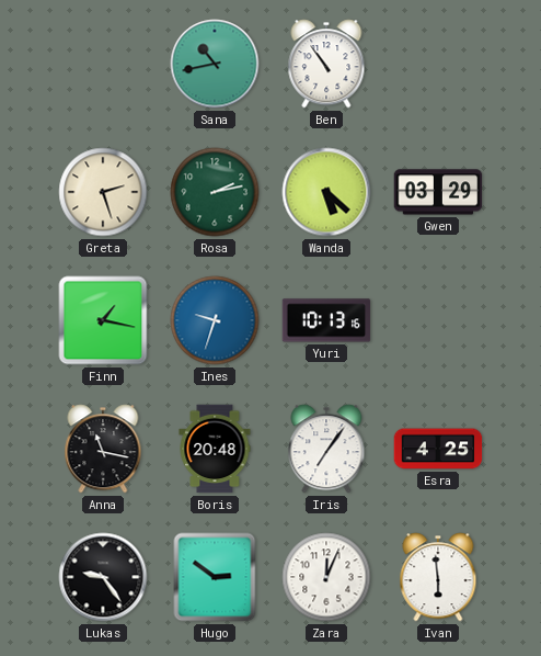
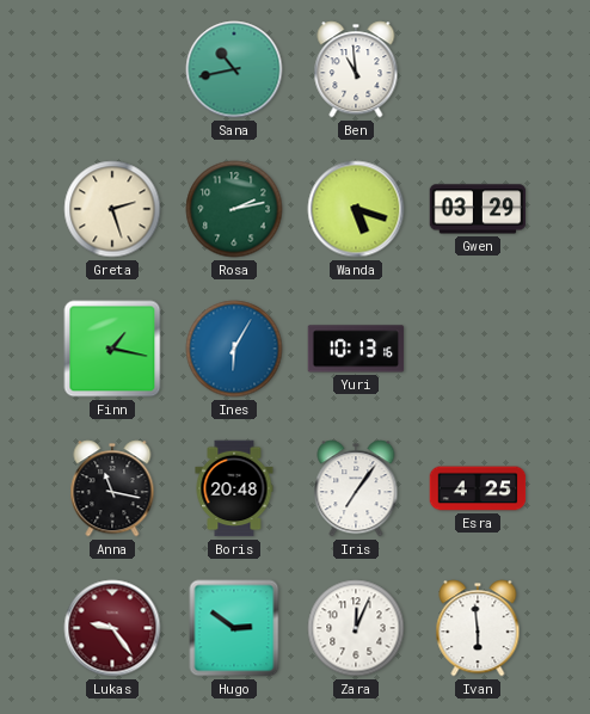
Ben: 10:54 -> 10:59
Wanda: 5:22 -> 5:18
Ines: 9:33 -> 6:05
Lukas dial: black -> burgundy
